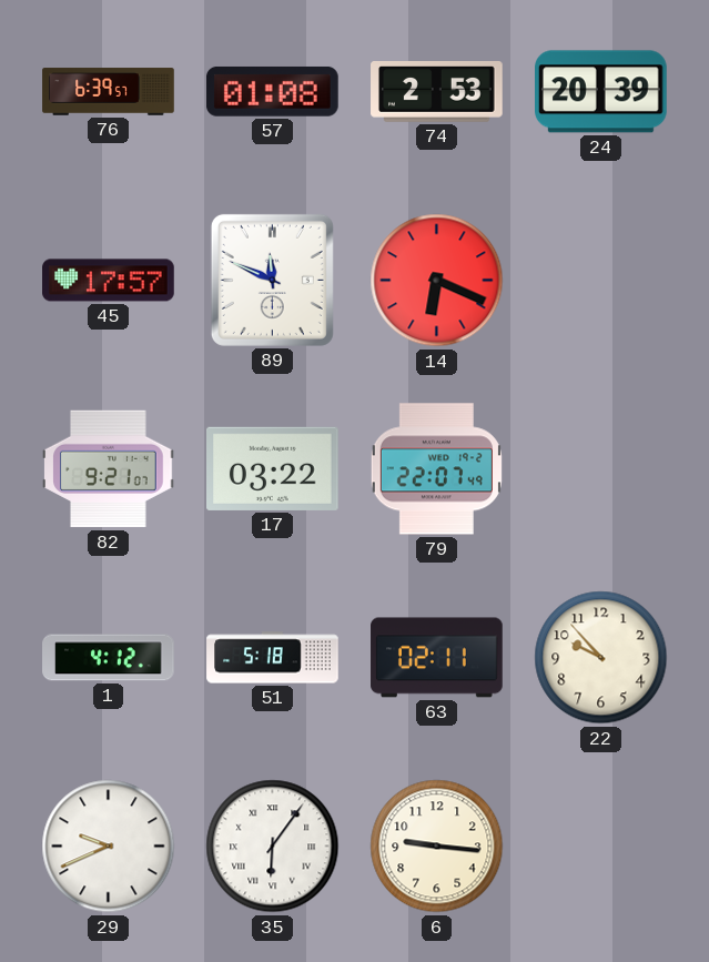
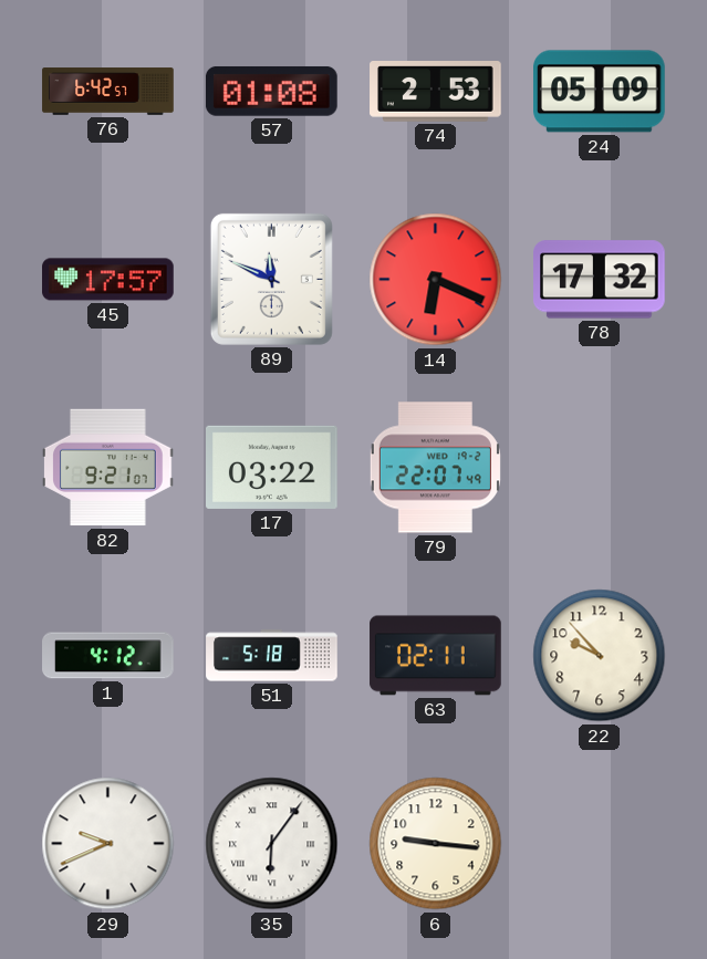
76: 6:39 -> 6:42
24: 20:39 -> 05:09
78: none -> 17:32
